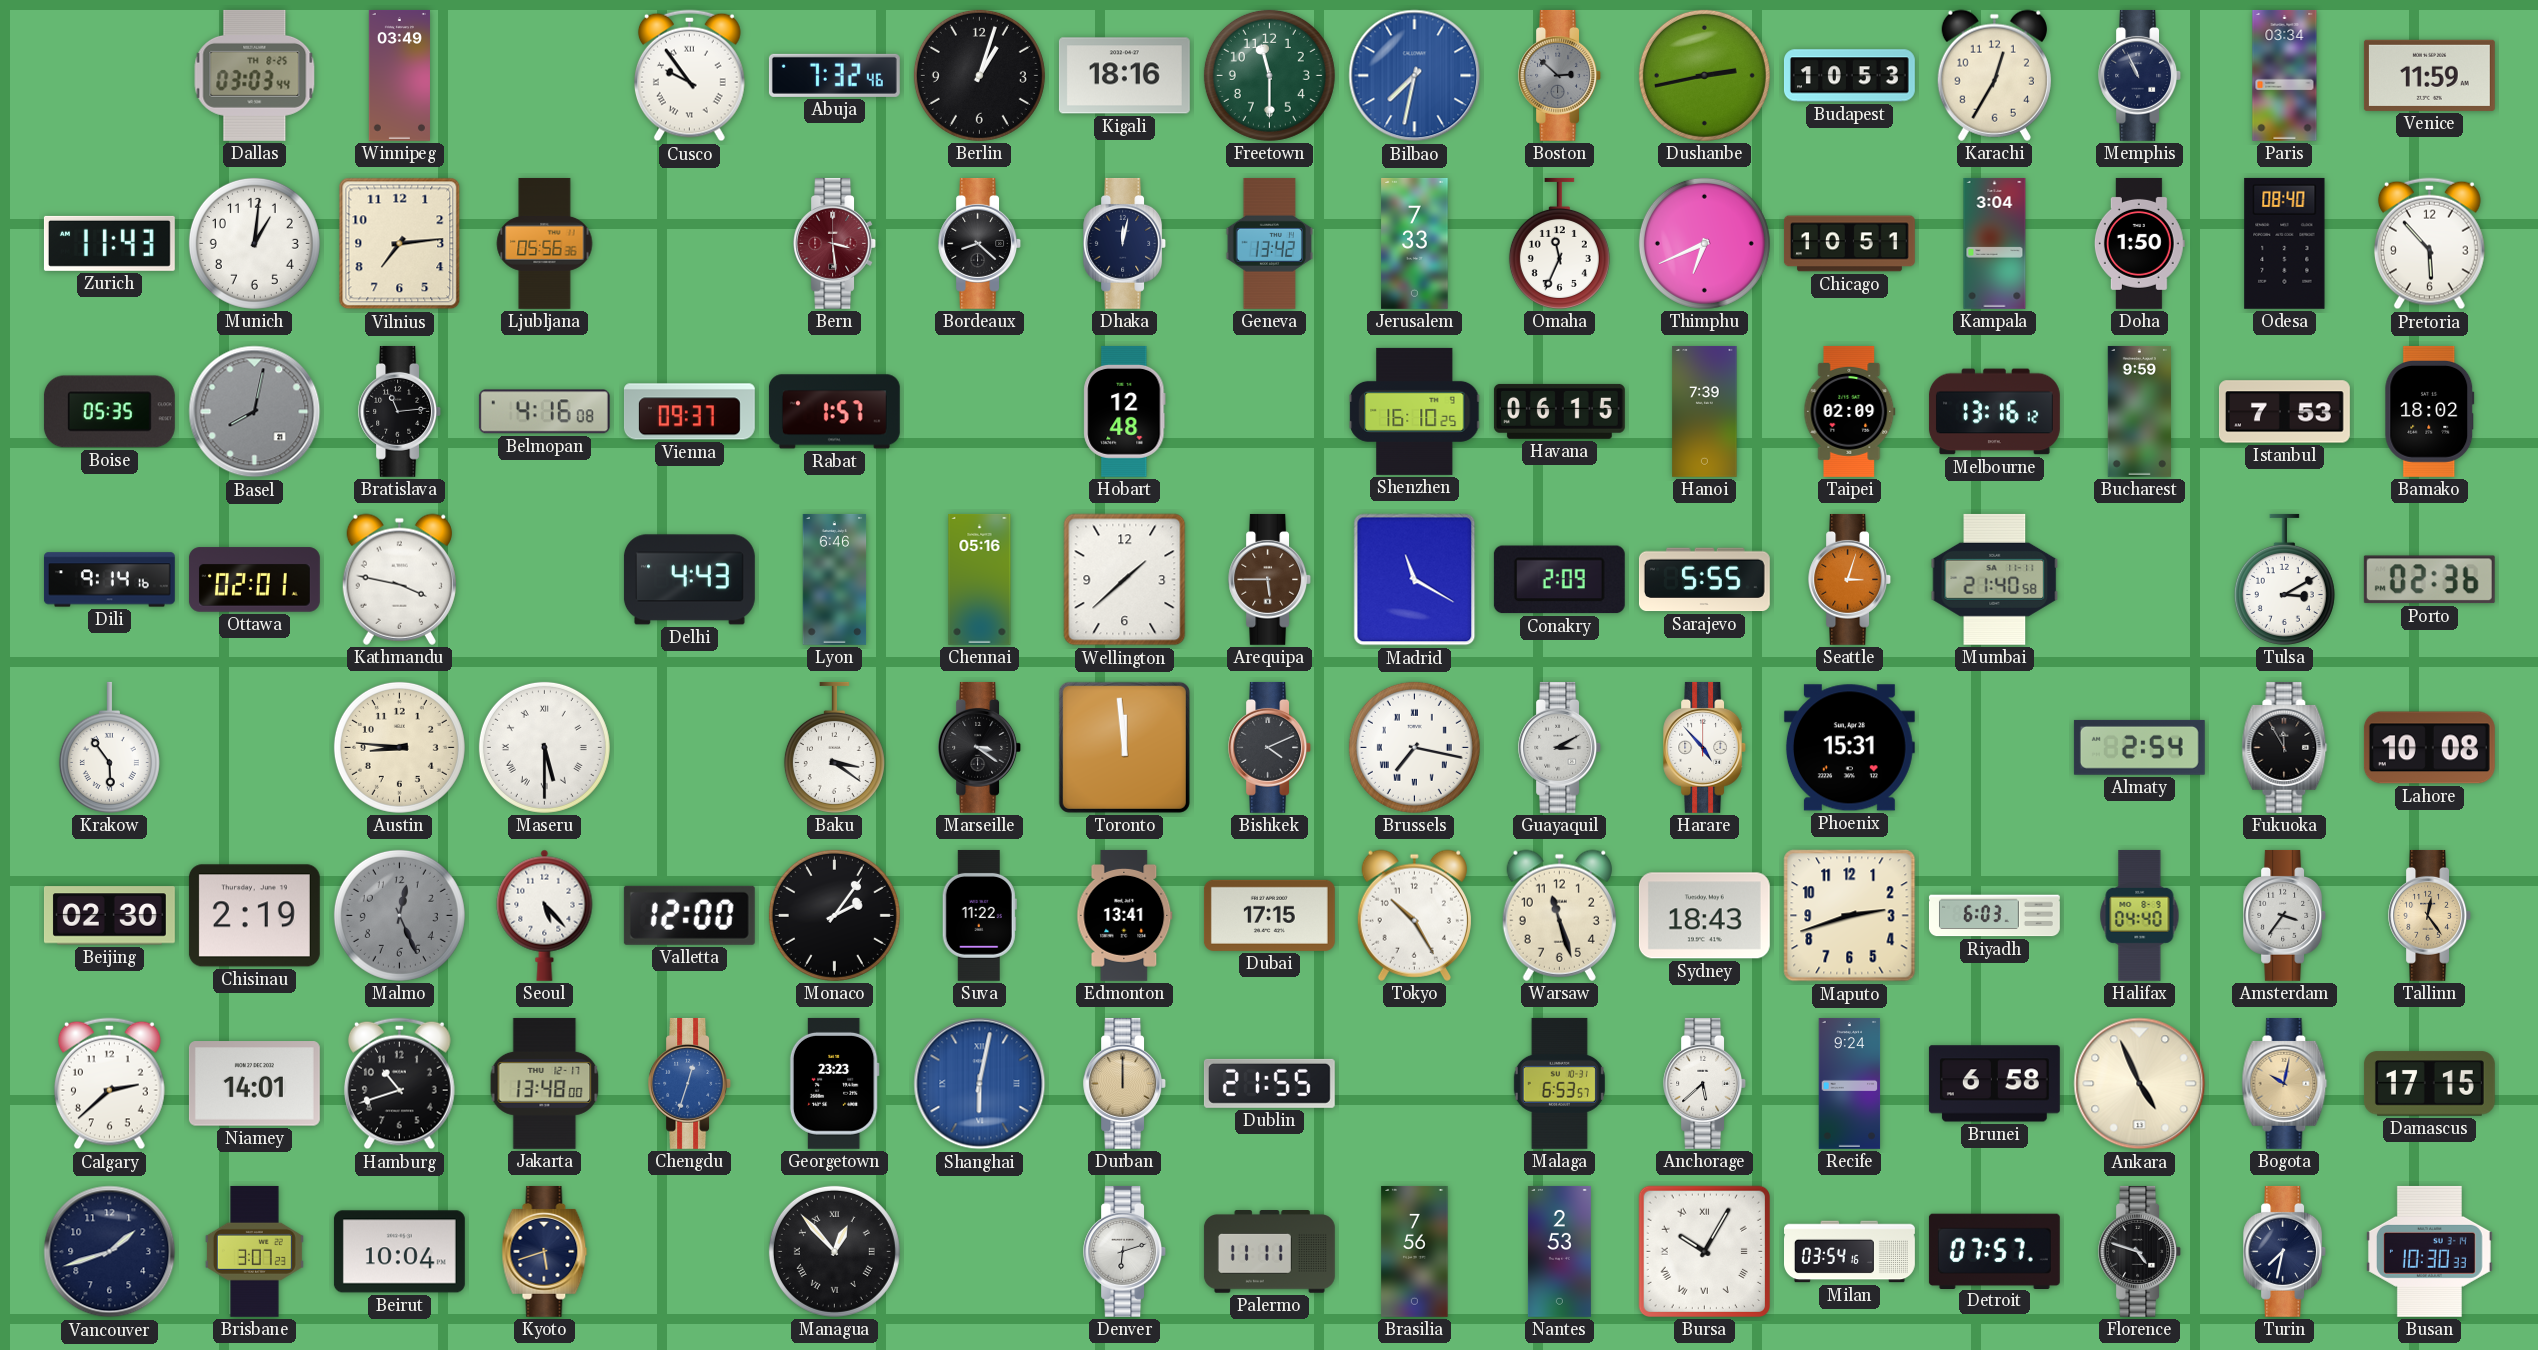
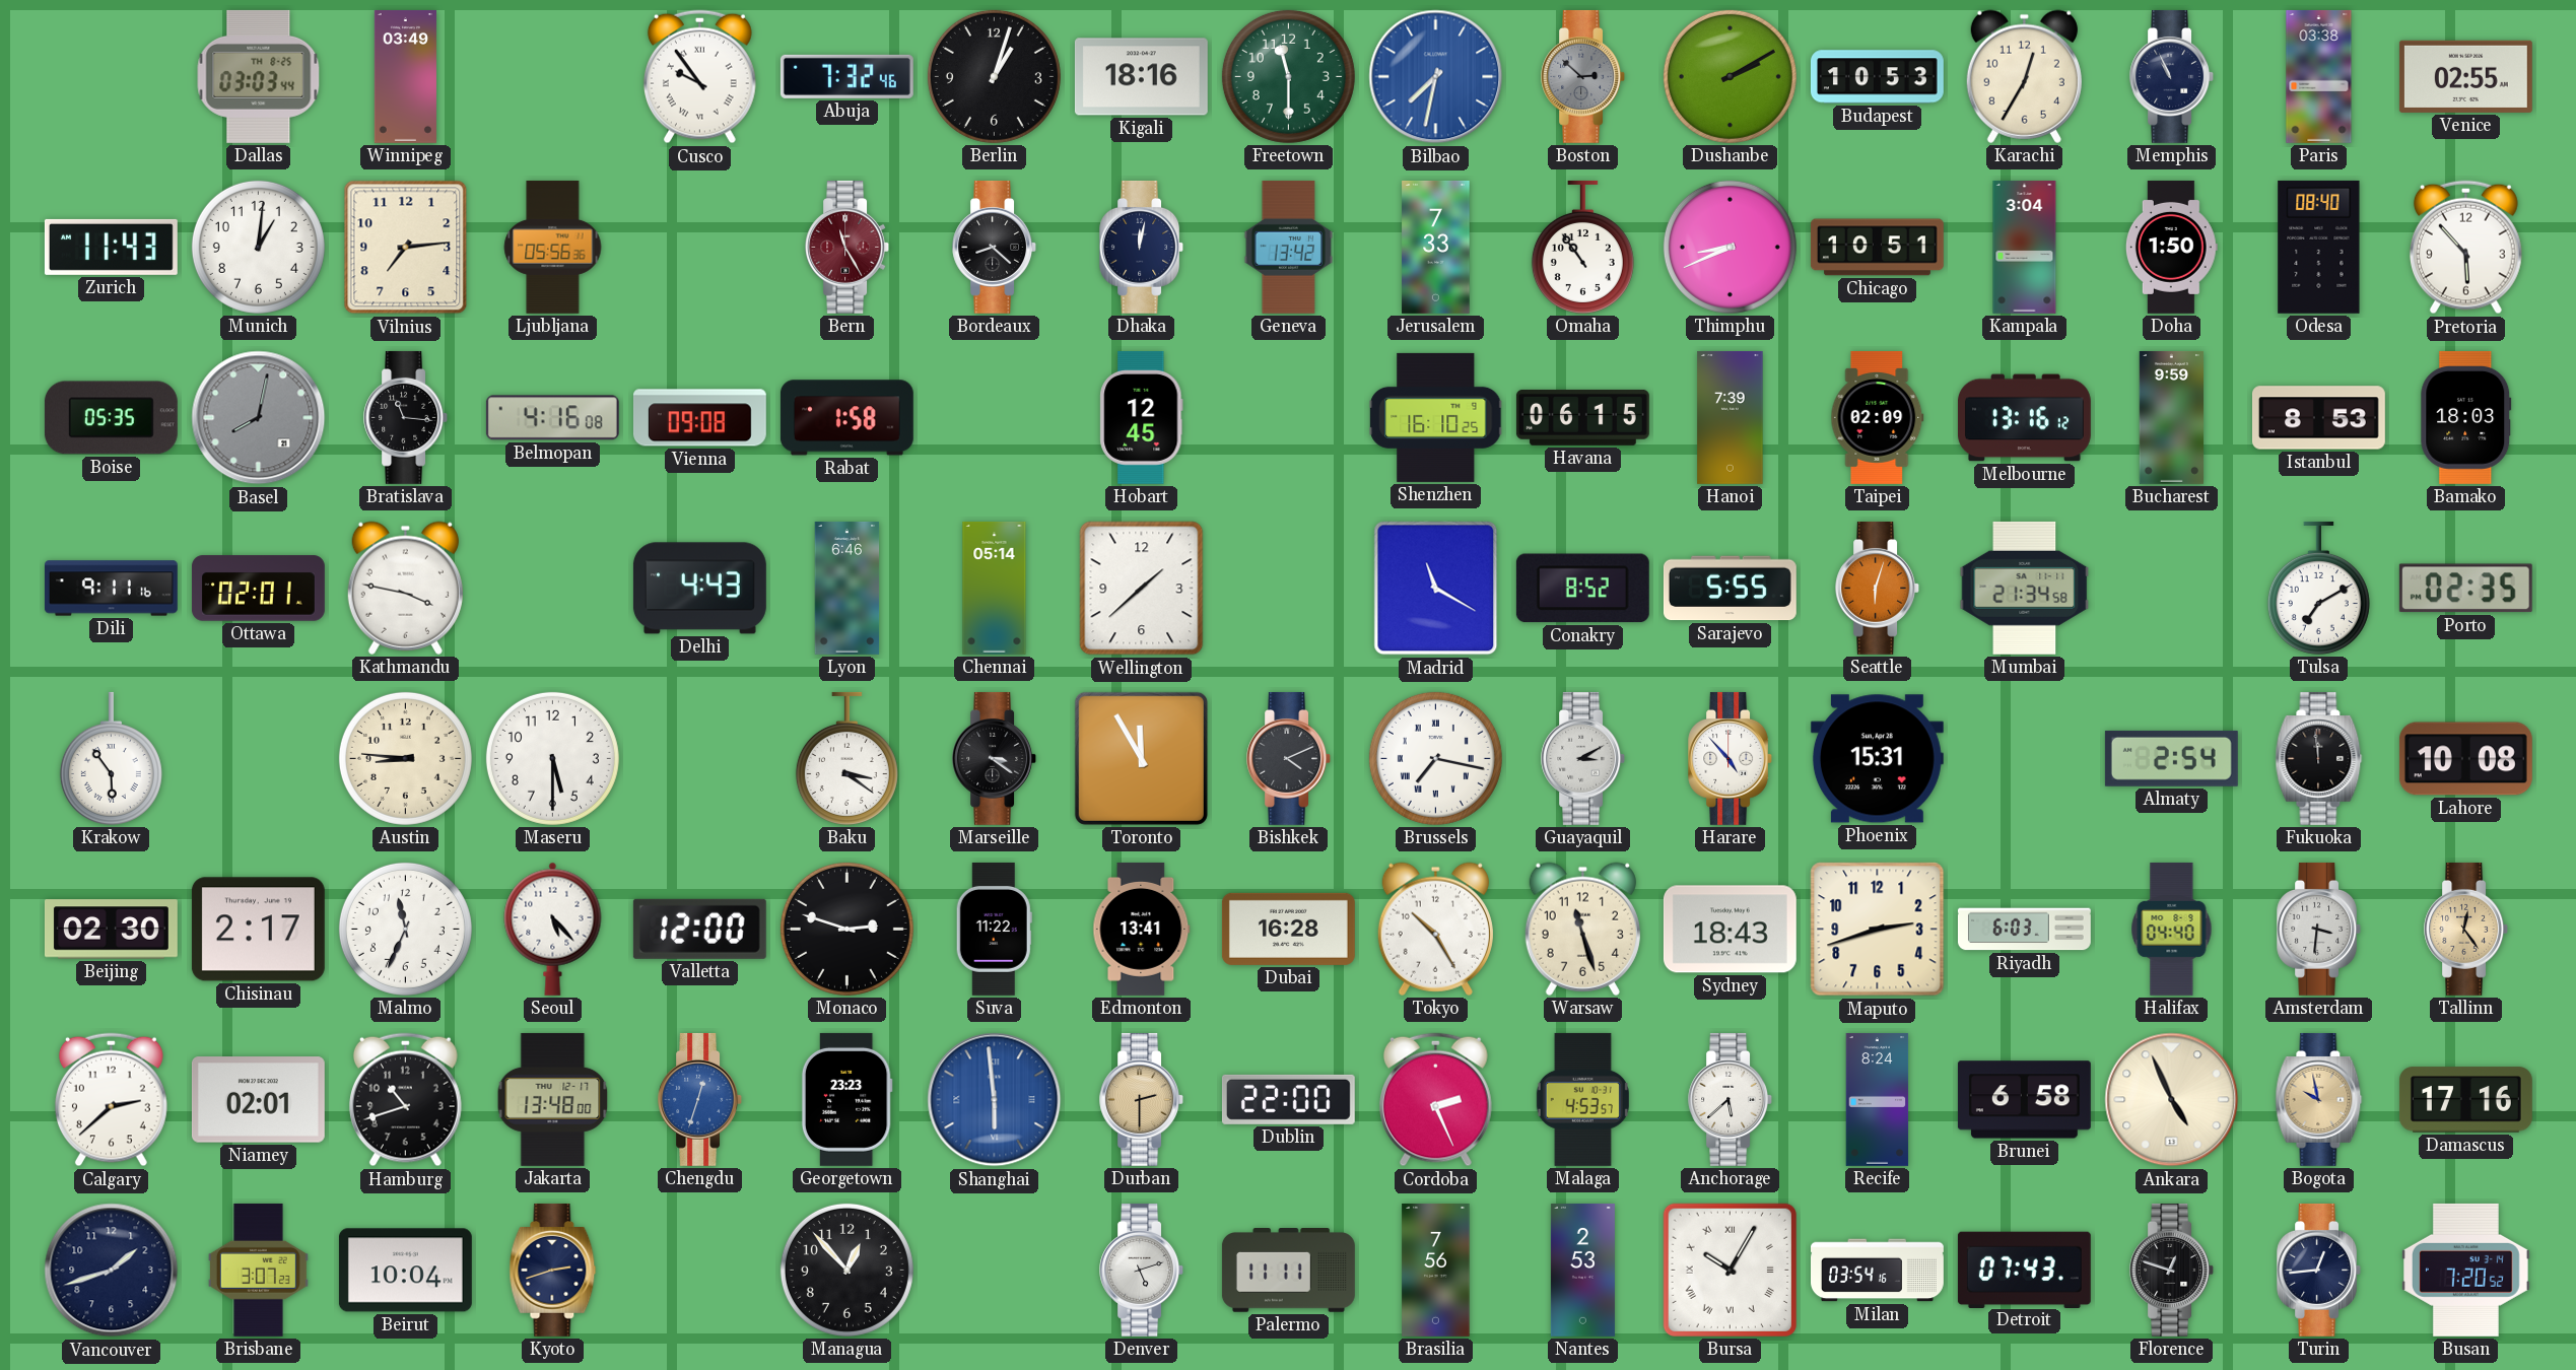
Dushanbe: 2:43 -> 2:10
Paris: 03:34 -> 03:38
Venice: 11:59 -> 02:55
Bern: 3:29 -> 11:25
Omaha: 11:34 -> 10:54
Thimphu: 6:41 -> 8:41
Bratislava: 11:14 -> 11:16
Vienna: 09:37 -> 09:08
Rabat: 1:57 -> 1:58
Hobart: 12:48 -> 12:45
Istanbul: 7:53 -> 8:53
Bamako: 18:02 -> 18:03
Dili: 9:14 -> 9:11
Chennai: 05:16 -> 05:14
Arequipa: 5:45 -> none
Conakry: 2:09 -> 8:52
Seattle: 3:03 -> 6:03
Mumbai: 21:40 -> 21:34
Tulsa: 3:10 -> 7:10
Porto: 02:36 -> 02:35
Maseru numerals: Roman -> Arabic
Toronto: 11:59 -> 11:55
Fukuoka: 11:55 -> 11:59
Chisinau: 2:19 -> 2:17
Malmo: 12:26 -> 11:34
Malmo dial: grey -> white
Monaco: 2:06 -> 2:48
Dubai: 17:15 -> 16:28
Amsterdam: 3:36 -> 3:31
Niamey: 14:01 -> 02:01
Shanghai: 6:02 -> 5:59
Durban: 12:00 -> 2:30
Dublin: 21:55 -> 22:00
Cordoba: none -> 2:26
Malaga: 6:53 -> 4:53
Recife: 9:24 -> 8:24
Bogota: 10:02 -> 9:58
Damascus: 17:15 -> 17:16
Kyoto: 5:42 -> 2:42
Managua numerals: Roman -> Arabic
Denver: 6:12 -> 5:12
Detroit: 07:57 -> 07:43
Florence: 4:48 -> 12:48
Turin: 7:32 -> 12:44
Busan: 10:30 -> 7:20
